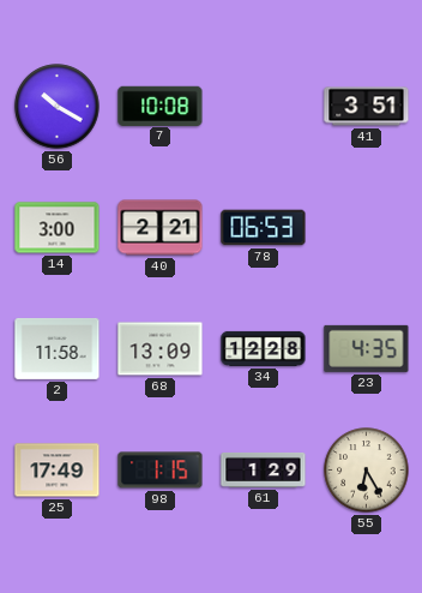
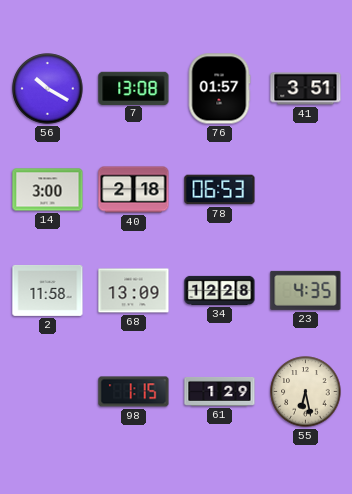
7: 10:08 -> 13:08
76: none -> 01:57
40: 2:21 -> 2:18
25: 17:49 -> none
55: 6:25 -> 6:28
